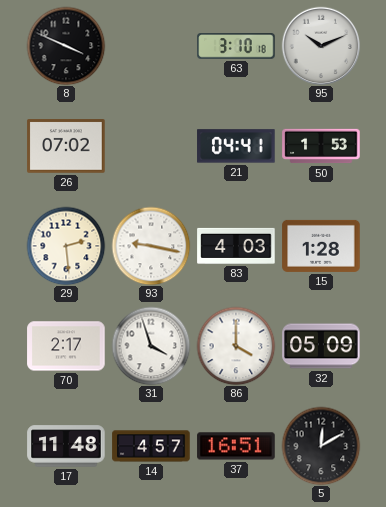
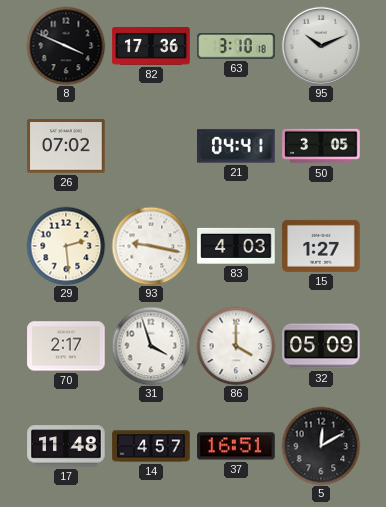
82: none -> 17:36
50: 1:53 -> 3:05
15: 1:28 -> 1:27
